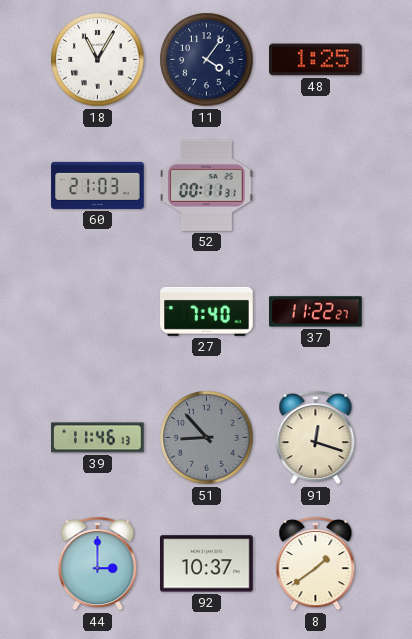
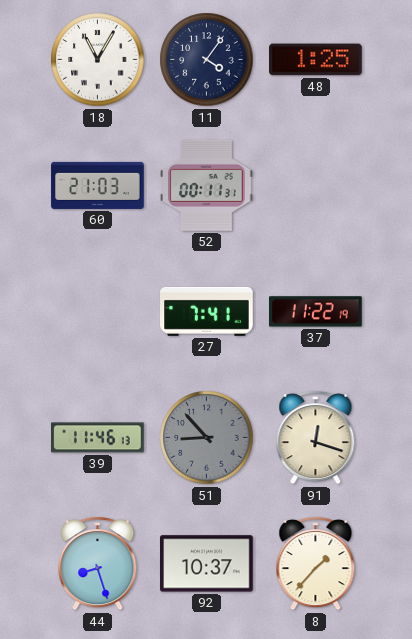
27: 7:40 -> 7:41
37: 11:22:27 -> 11:22:19
44: 3:00 -> 8:27
8: 1:39 -> 1:37
